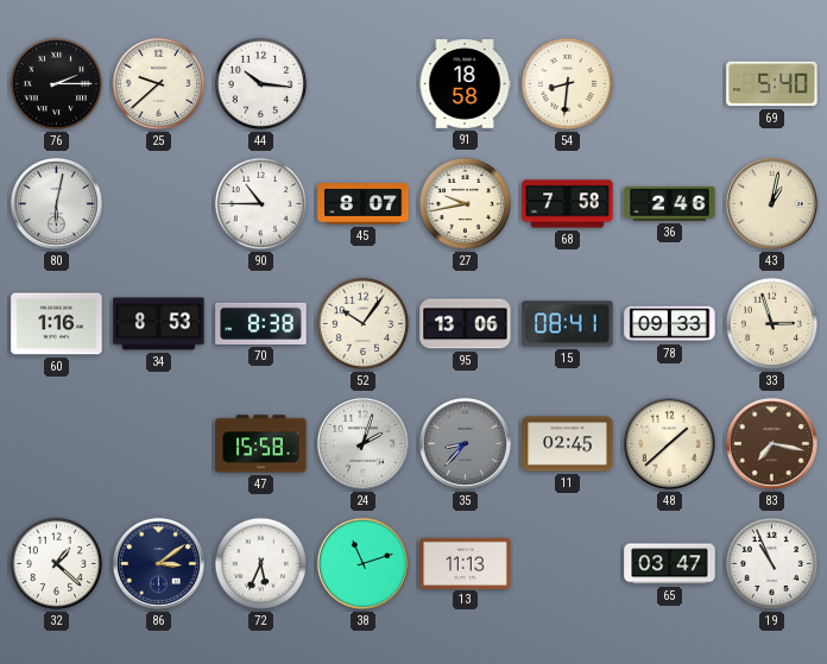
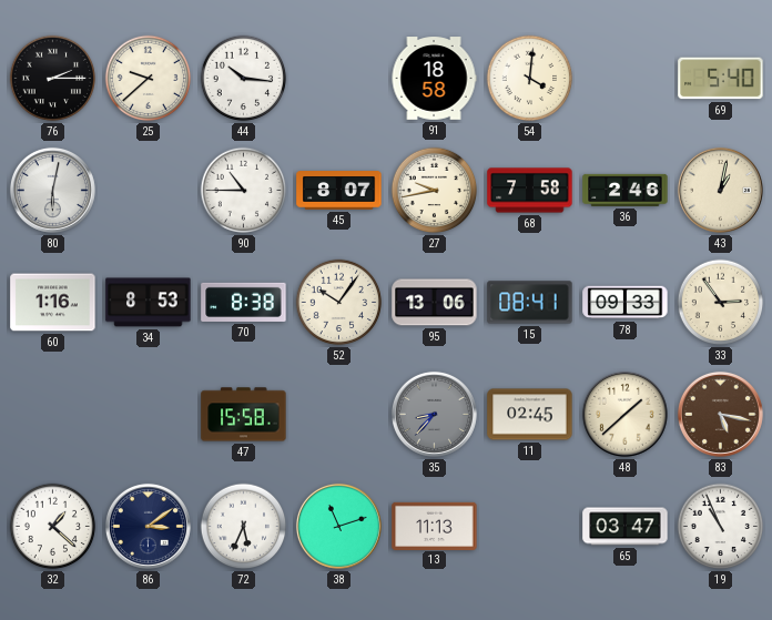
54: 8:31 -> 4:01
33: 2:57 -> 2:54
24: 2:03 -> none
83: 7:17 -> 5:17
